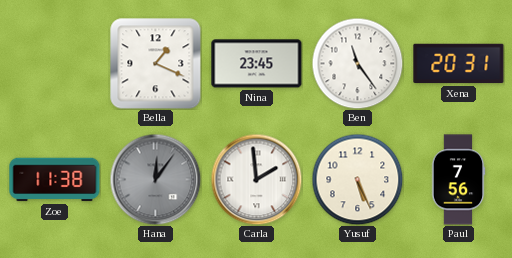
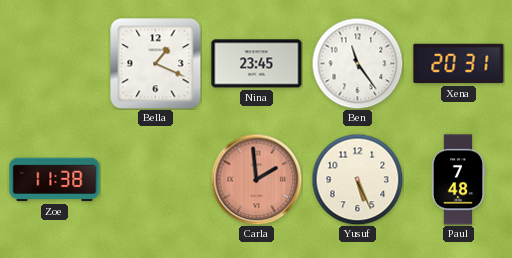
Hana: 12:06 -> none
Carla dial: white -> salmon
Paul: 7:56 -> 7:48
